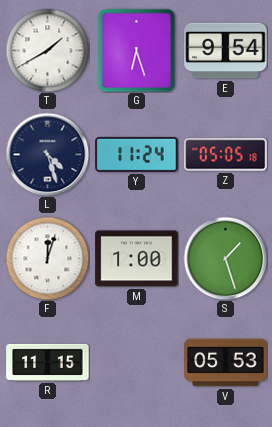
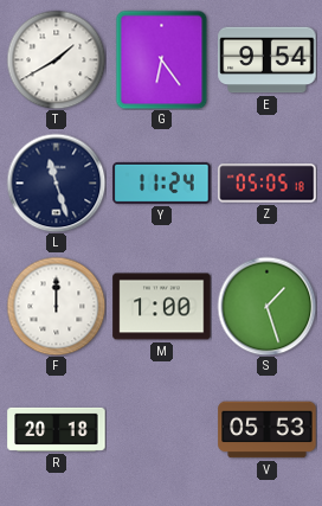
G: 6:27 -> 6:24
L: 4:27 -> 11:27
F: 12:03 -> 12:00
R: 11:15 -> 20:18
